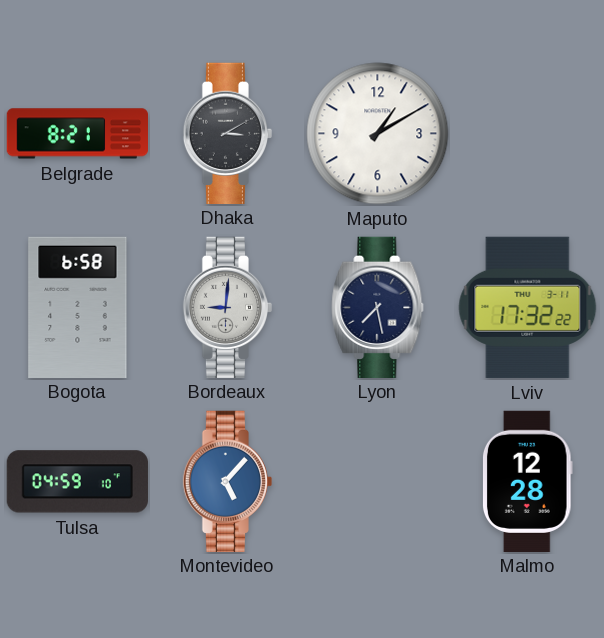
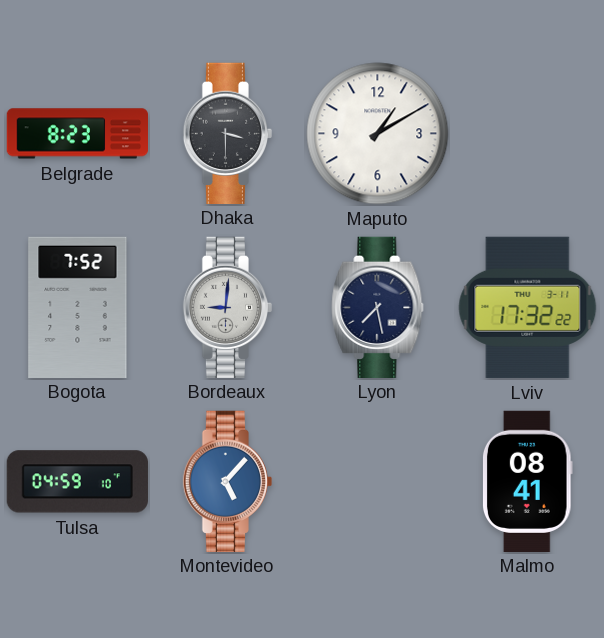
Belgrade: 8:21 -> 8:23
Dhaka: 3:10 -> 3:30
Bogota: 6:58 -> 7:52
Malmo: 12:28 -> 08:41
